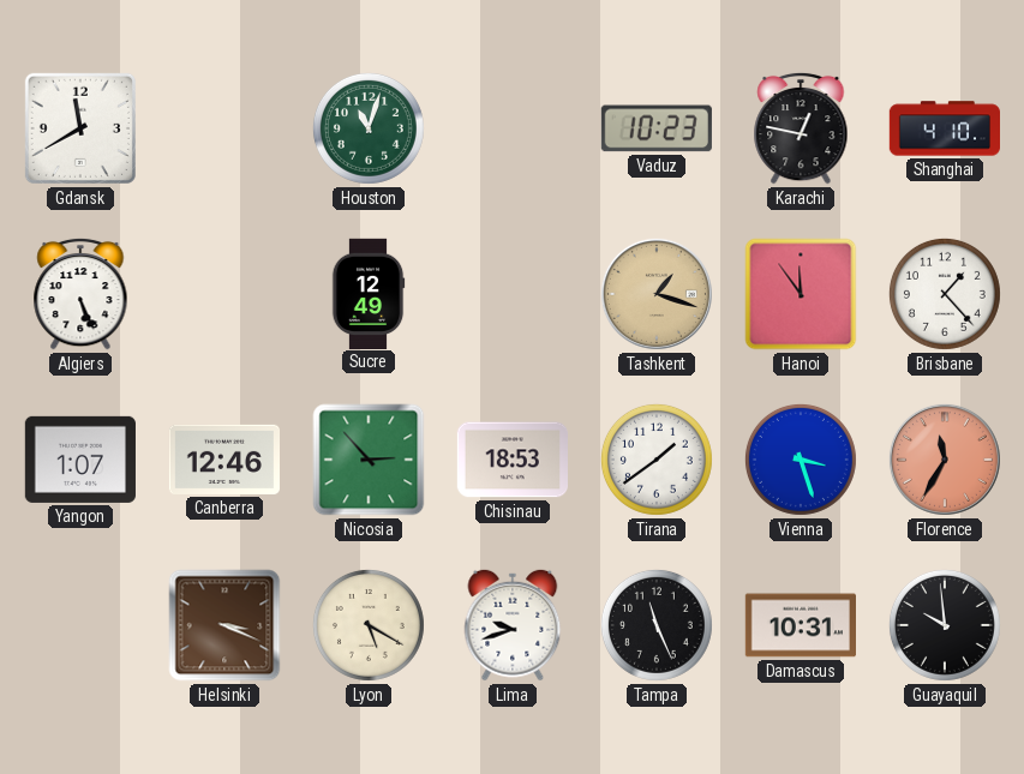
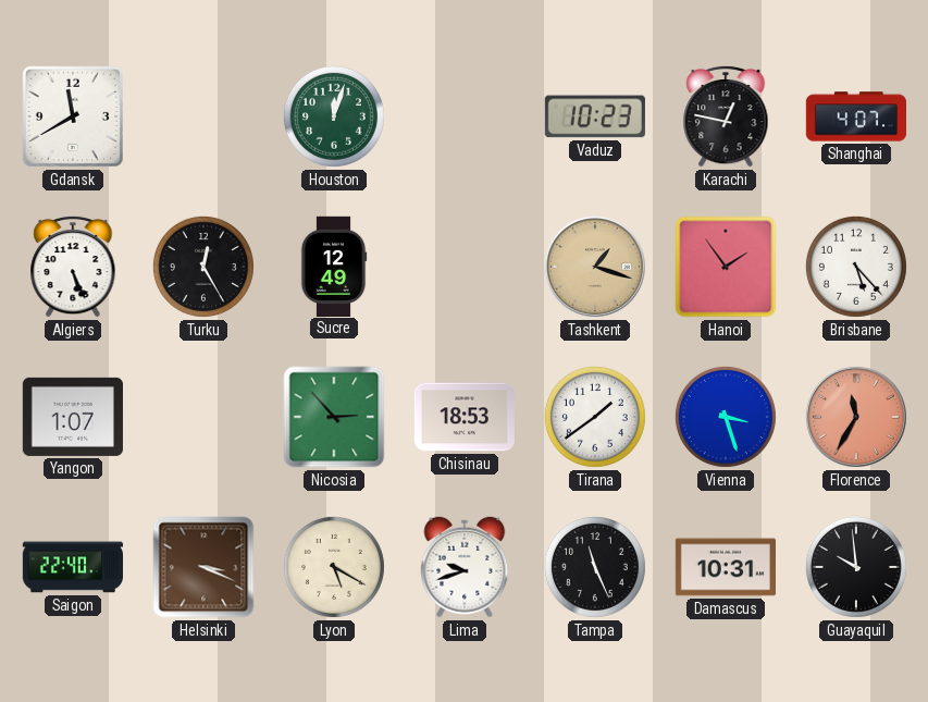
Houston: 11:03 -> 12:03
Shanghai: 4:10 -> 4:07
Turku: none -> 12:25
Hanoi: 11:54 -> 1:54
Brisbane: 1:23 -> 5:23
Canberra: 12:46 -> none
Saigon: none -> 22:40
